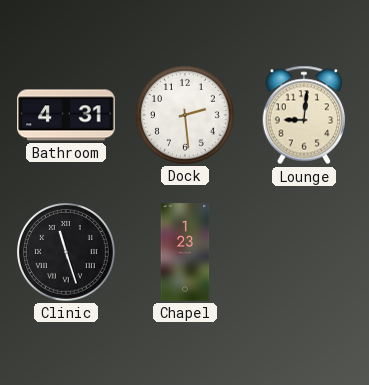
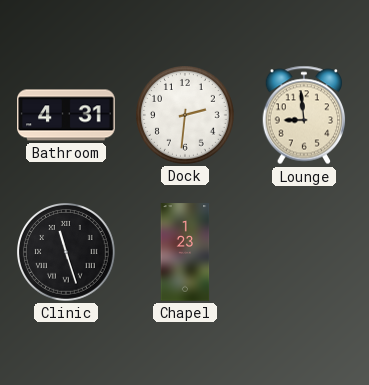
Dock: 2:29 -> 2:31
Lounge: 9:01 -> 8:59
